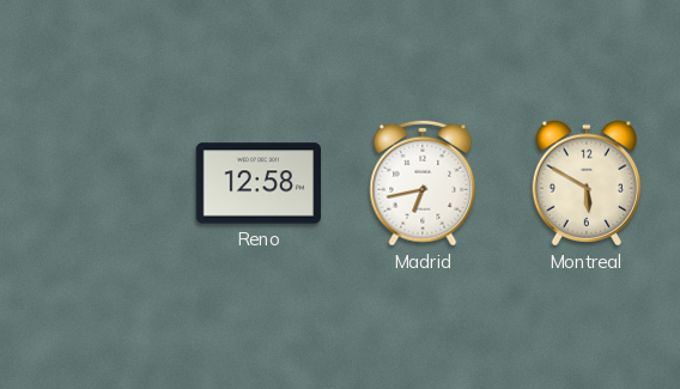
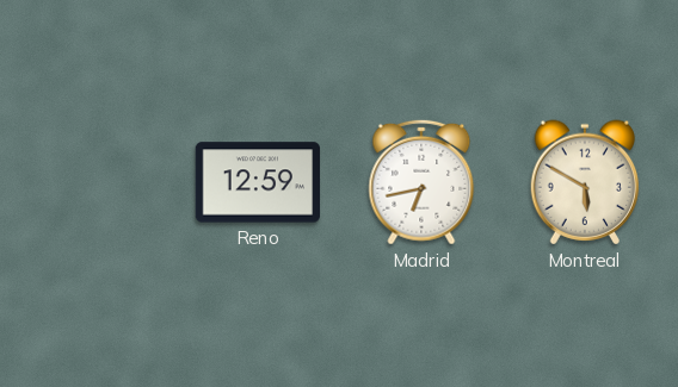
Reno: 12:58 -> 12:59
